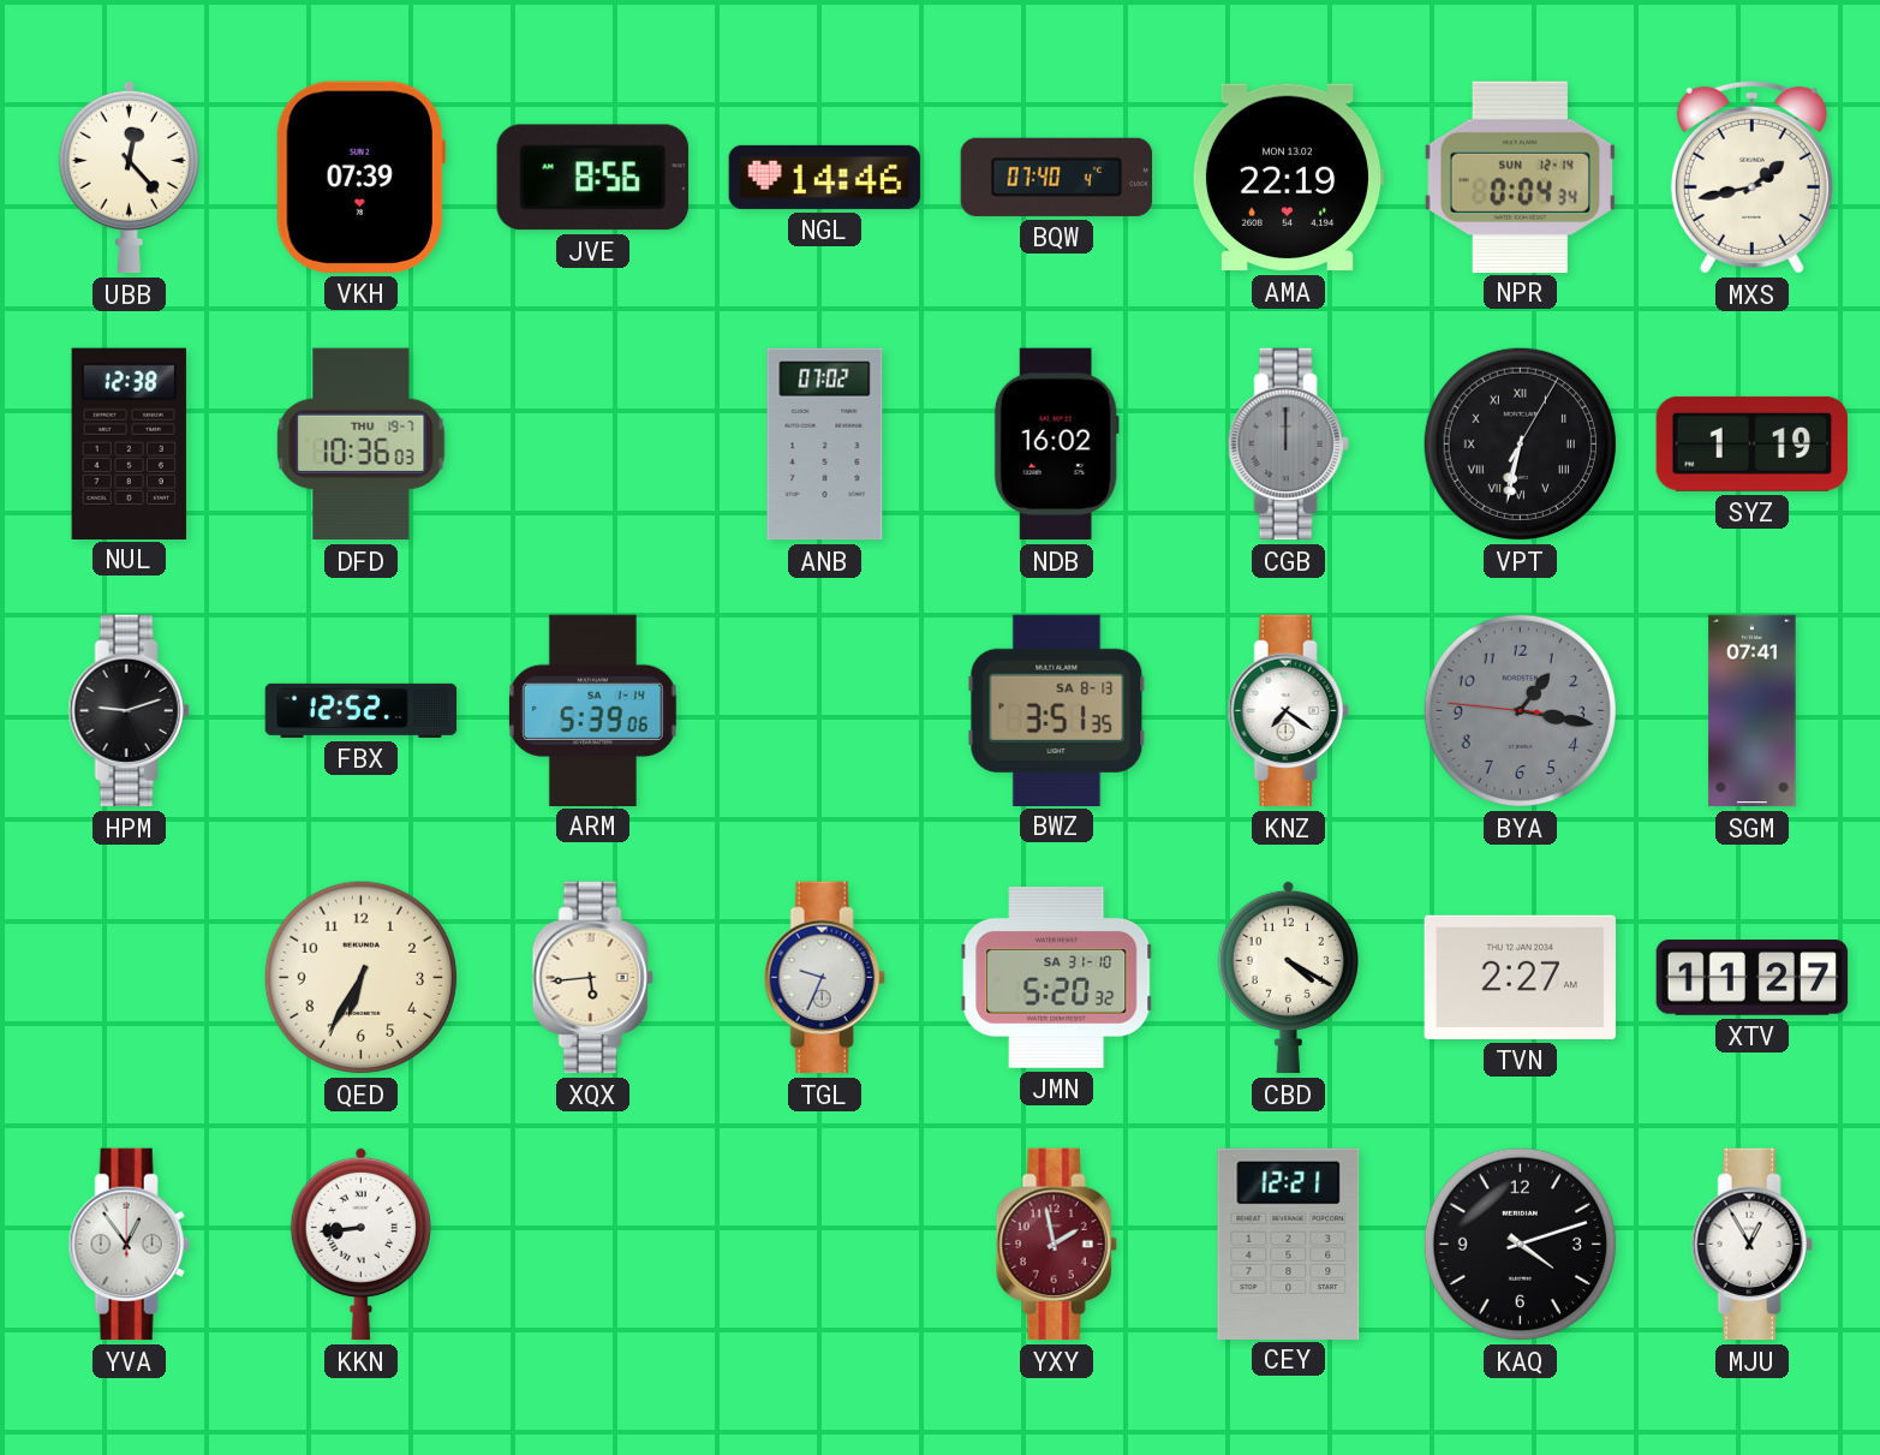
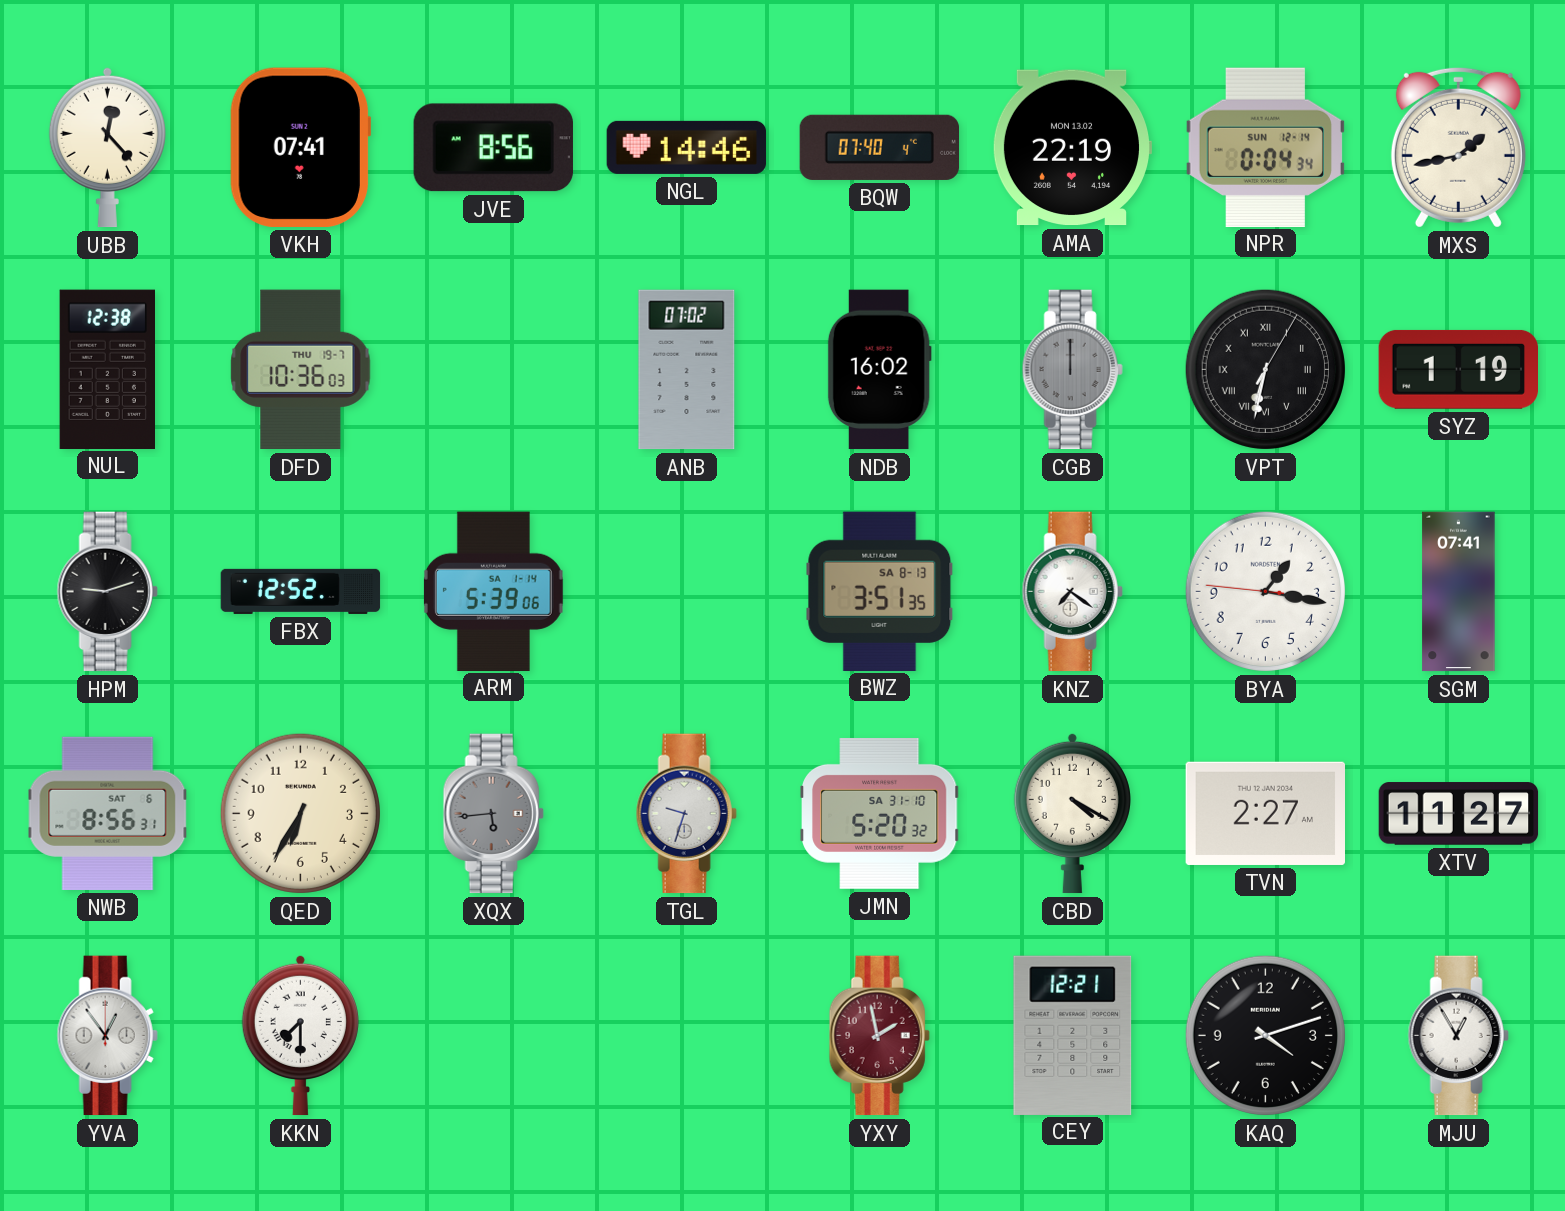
VKH: 07:39 -> 07:41
BYA dial: grey -> white
NWB: none -> 8:56
XQX dial: cream -> grey
TGL: 9:34 -> 9:33
KKN: 8:44 -> 7:30
